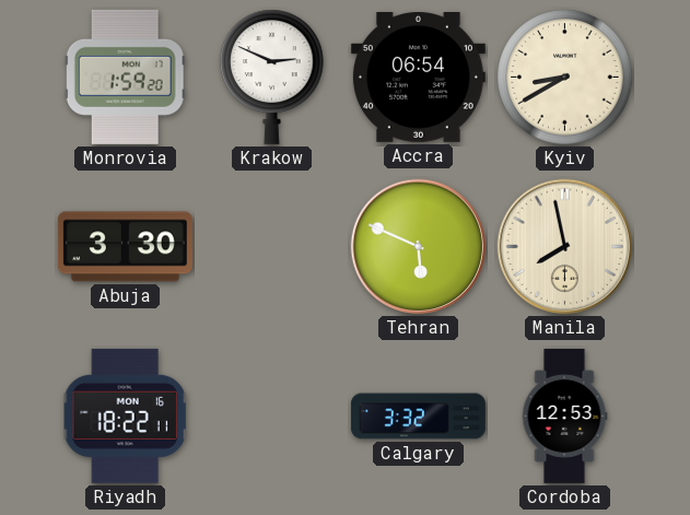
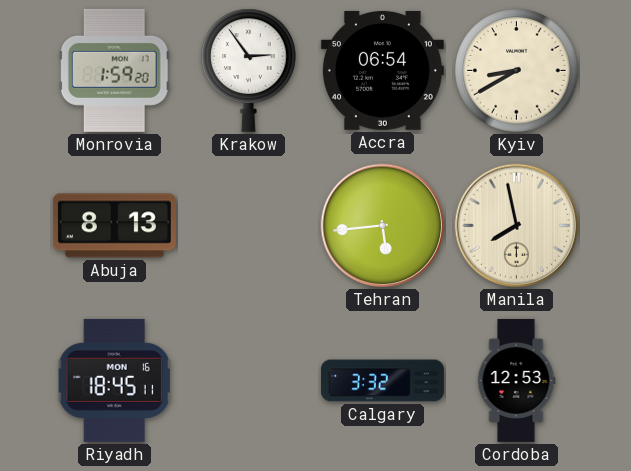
Krakow: 2:49 -> 2:54
Abuja: 3:30 -> 8:13
Tehran: 5:49 -> 5:44
Riyadh: 18:22 -> 18:45
